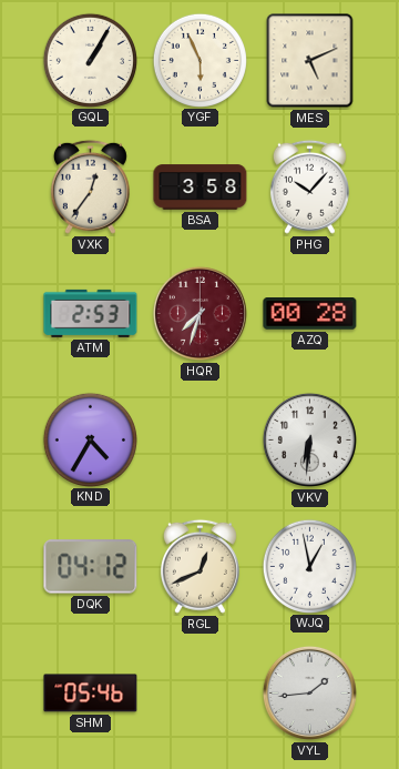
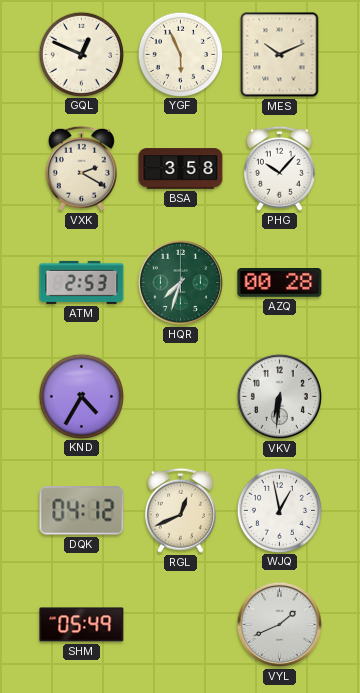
GQL: 1:05 -> 12:49
MES: 5:11 -> 10:11
VXK: 12:36 -> 2:20
HQR dial: burgundy -> green
SHM: 05:46 -> 05:49
VYL: 1:44 -> 1:41
